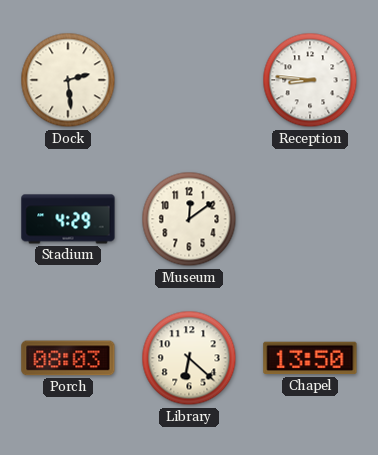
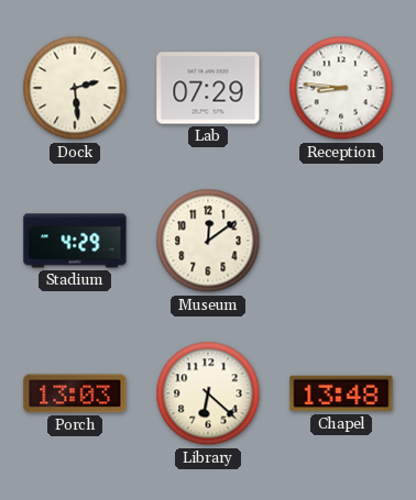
Lab: none -> 07:29
Porch: 08:03 -> 13:03
Chapel: 13:50 -> 13:48
